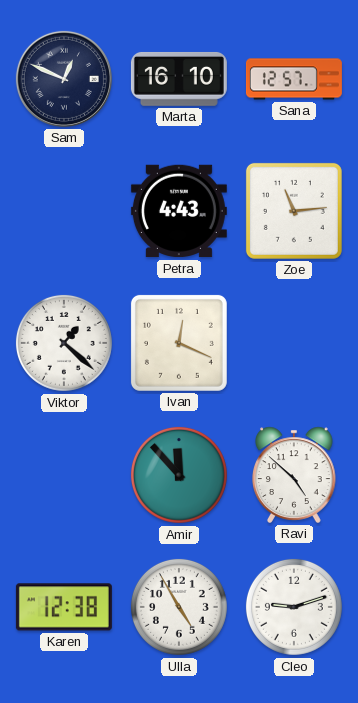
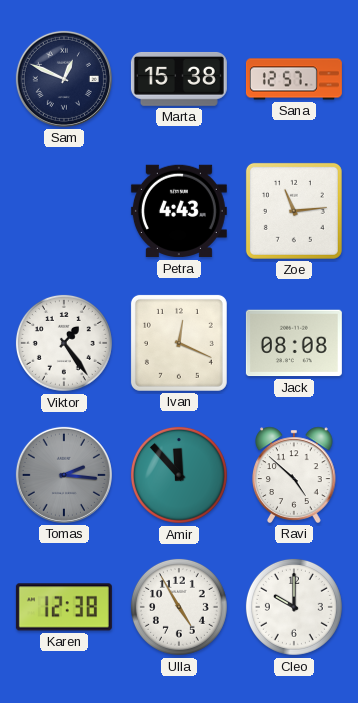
Marta: 16:10 -> 15:38
Viktor: 1:22 -> 1:24
Jack: none -> 08:08
Tomas: none -> 2:16
Cleo: 9:12 -> 10:00
